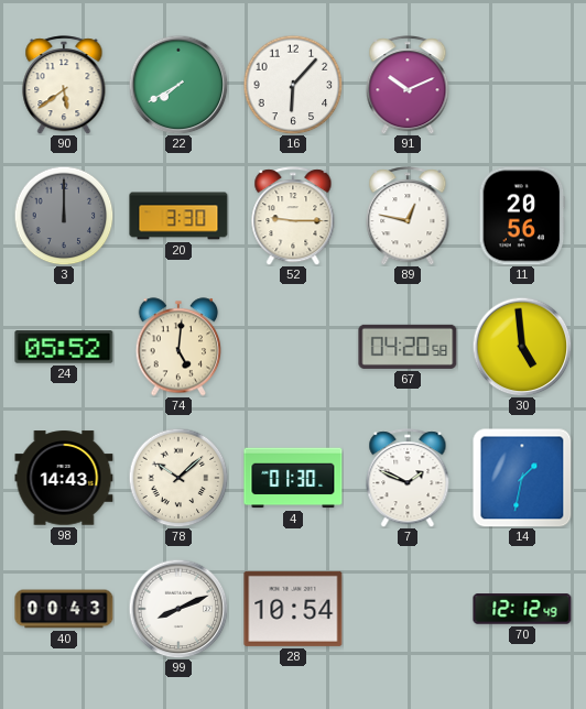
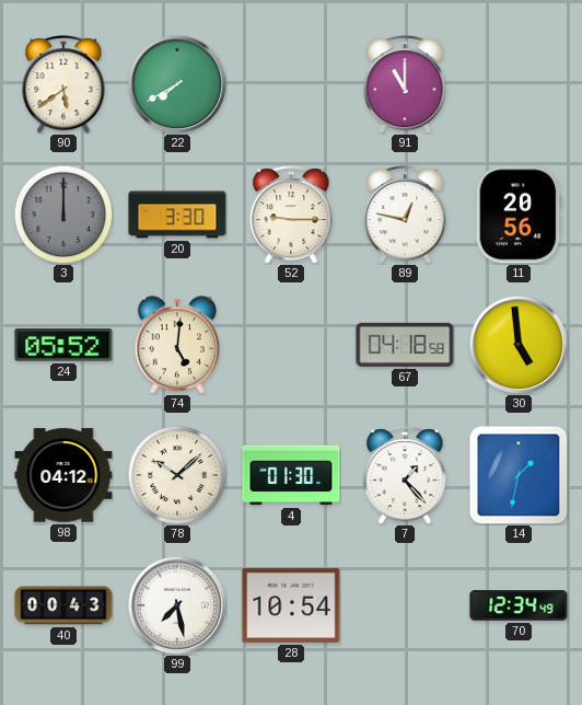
16: 6:07 -> none
91: 10:11 -> 11:00
67: 04:20 -> 04:18
98: 14:43 -> 04:12
7: 1:49 -> 1:23
99: 8:11 -> 7:28
70: 12:12 -> 12:34
